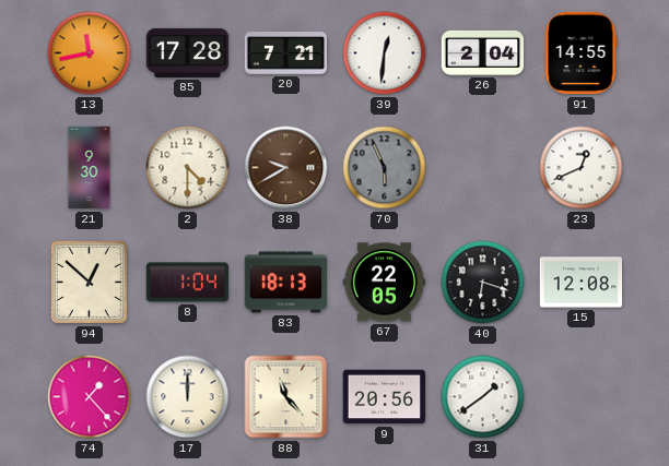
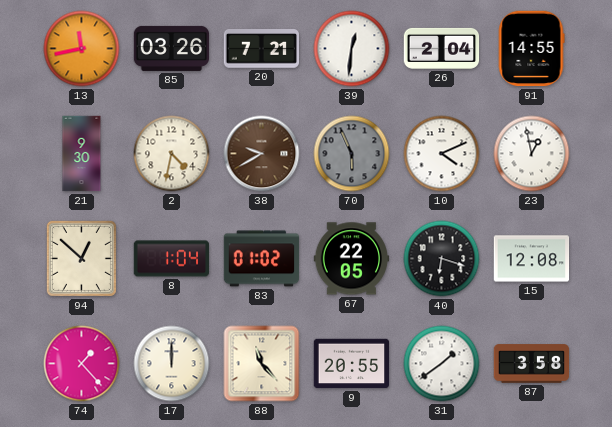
85: 17:28 -> 03:26
2: 4:30 -> 4:32
10: none -> 4:11
23: 12:41 -> 12:58
83: 18:13 -> 01:02
9: 20:56 -> 20:55
87: none -> 3:58
